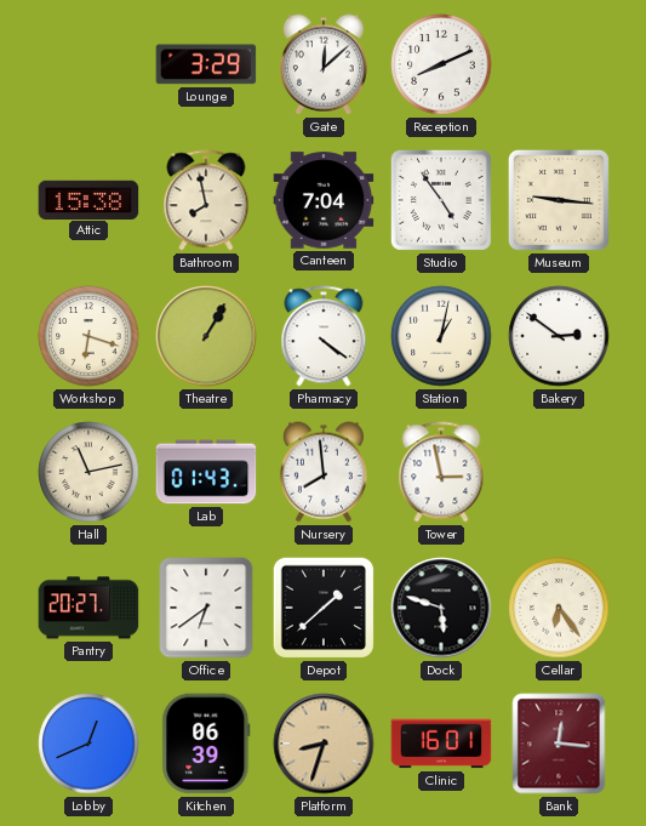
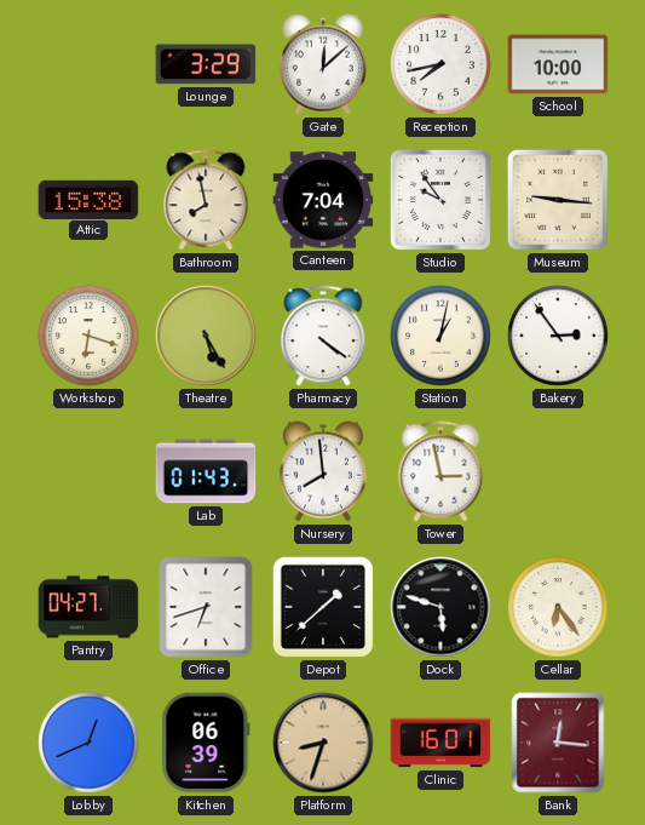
Reception: 8:11 -> 7:43
School: none -> 10:00
Studio: 4:54 -> 9:54
Theatre: 1:05 -> 5:25
Bakery: 2:51 -> 2:54
Hall: 11:13 -> none
Pantry: 20:27 -> 04:27
Office: 6:39 -> 6:42
